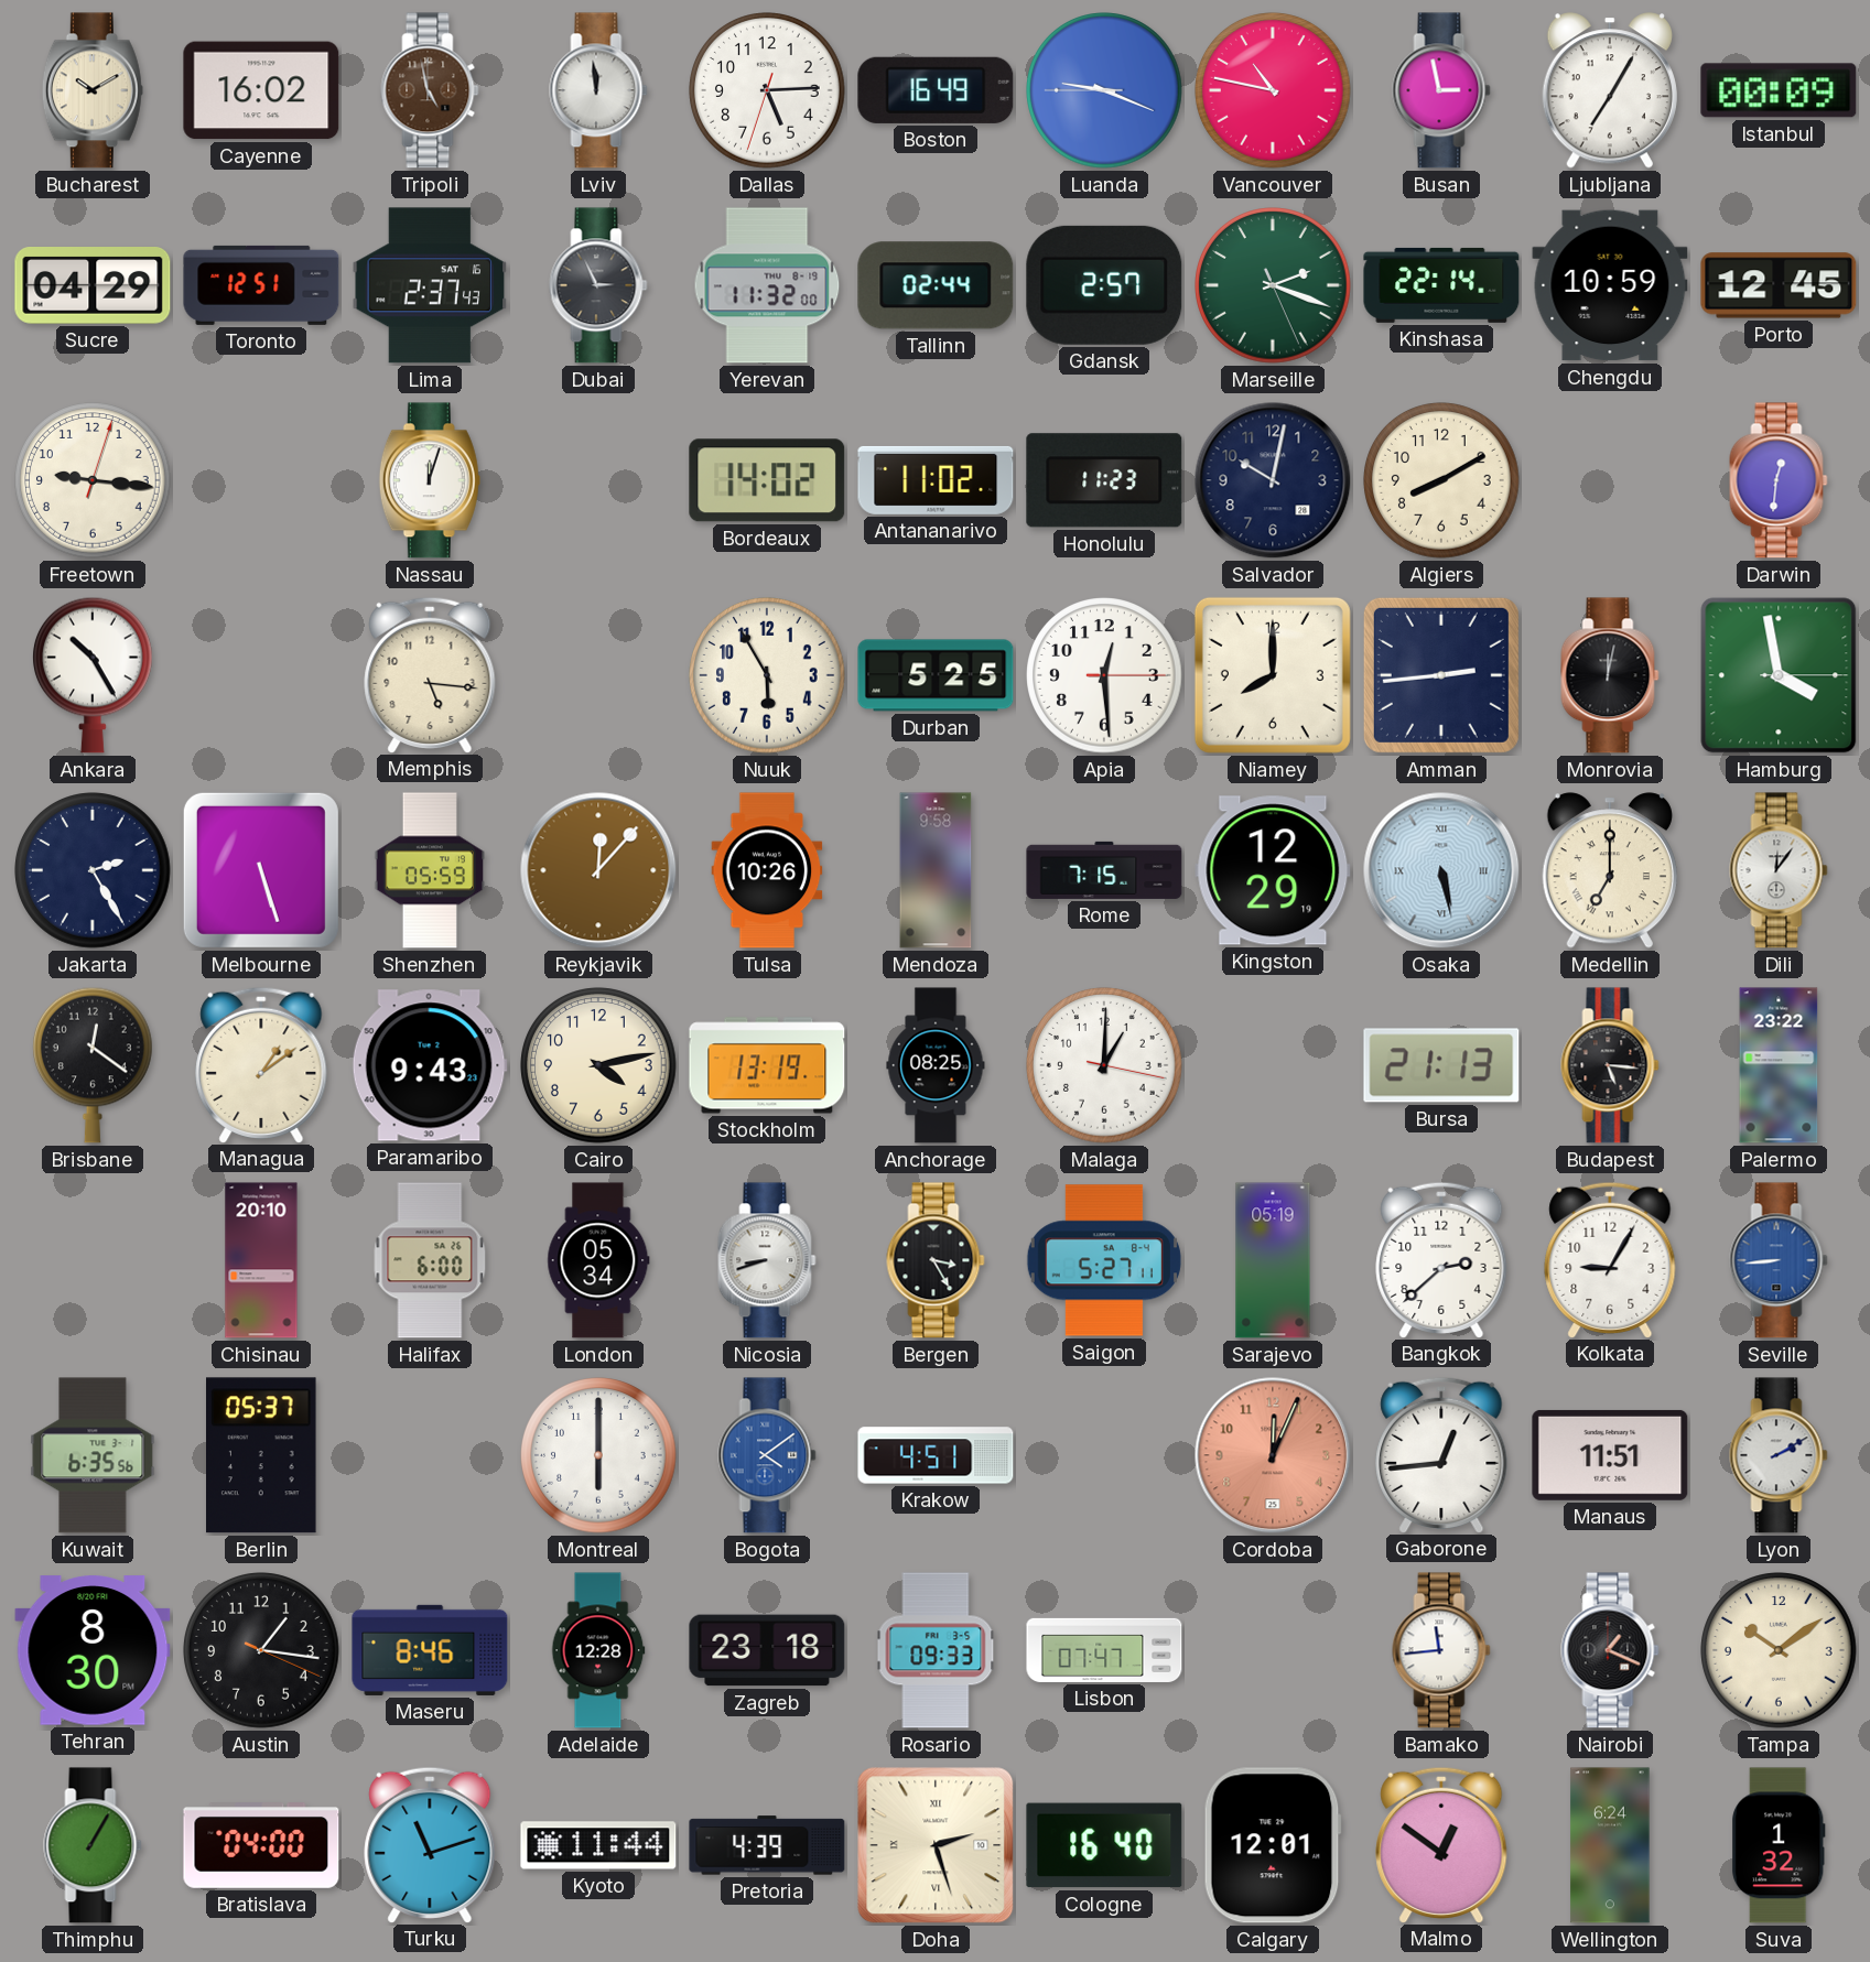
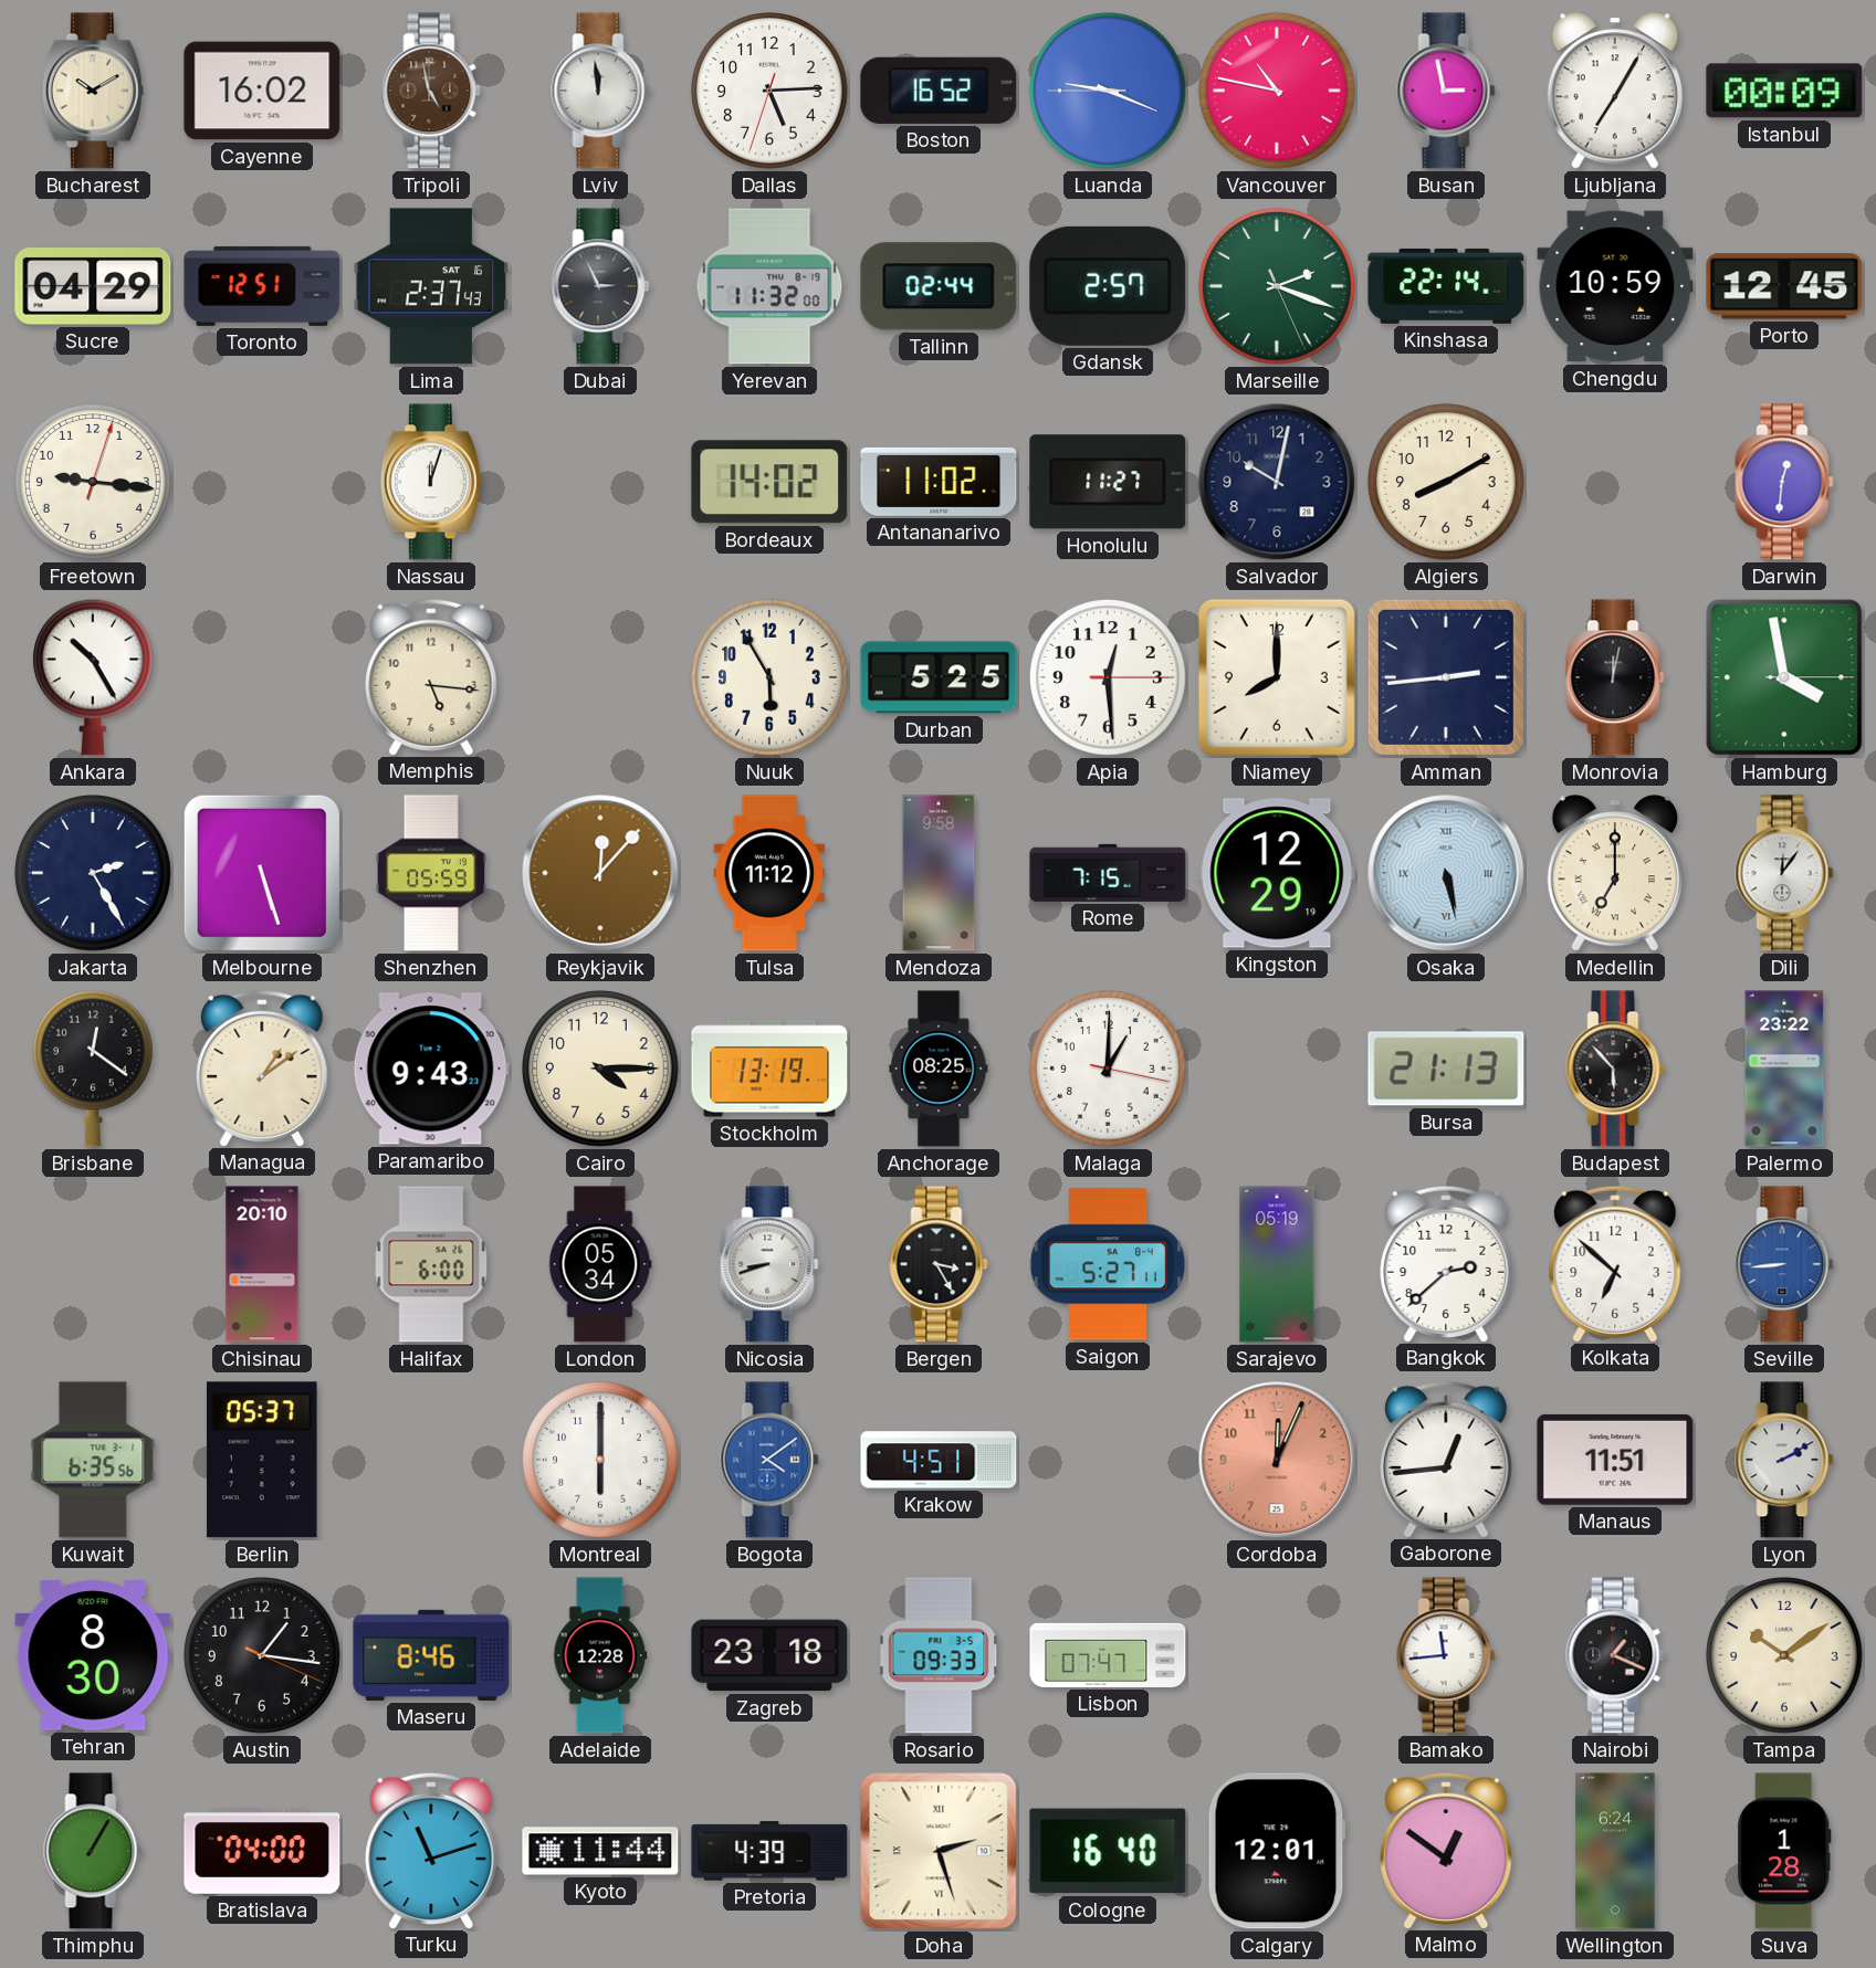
Boston: 16:49 -> 16:52
Honolulu: 11:23 -> 11:27
Tulsa: 10:26 -> 11:12
Cairo: 4:13 -> 4:15
Budapest: 5:16 -> 5:53
Kolkata: 9:05 -> 6:52
Suva: 1:32 -> 1:28
